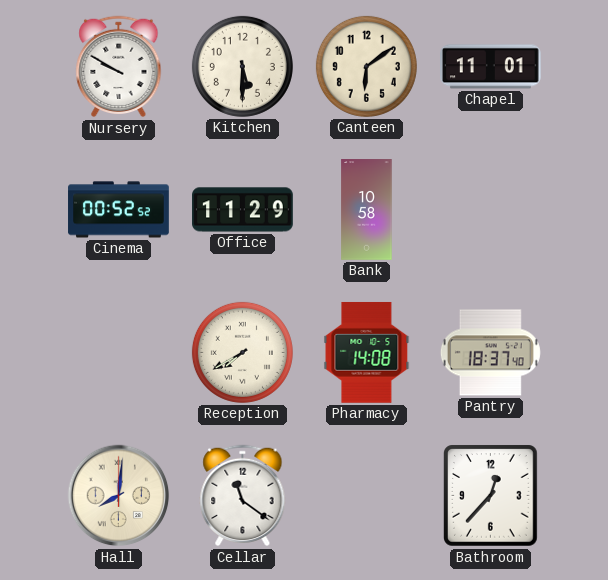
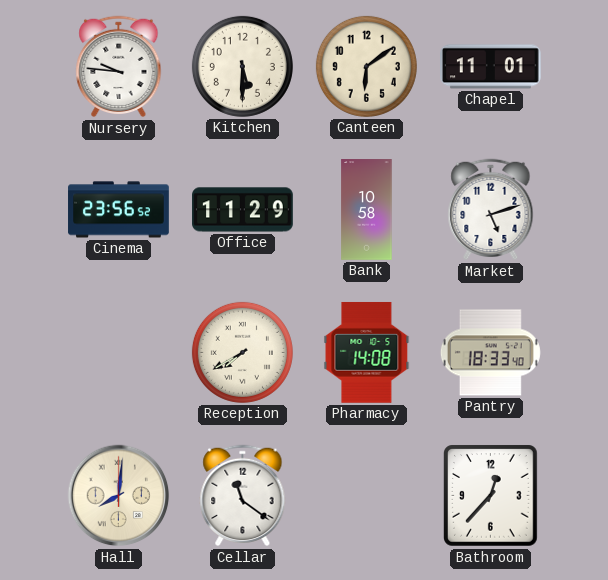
Nursery: 9:50 -> 9:46
Cinema: 00:52 -> 23:56
Market: none -> 5:12
Pantry: 18:37 -> 18:33
